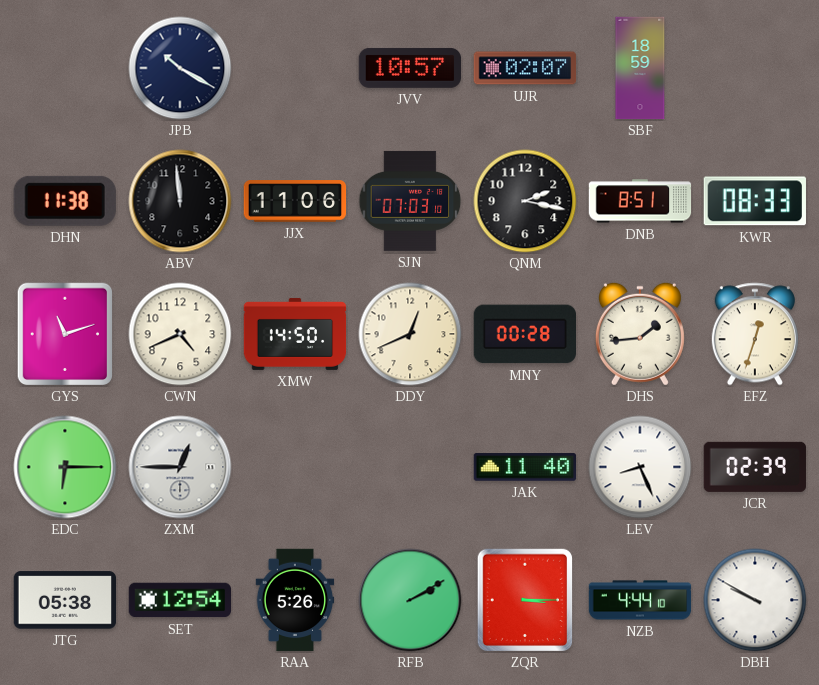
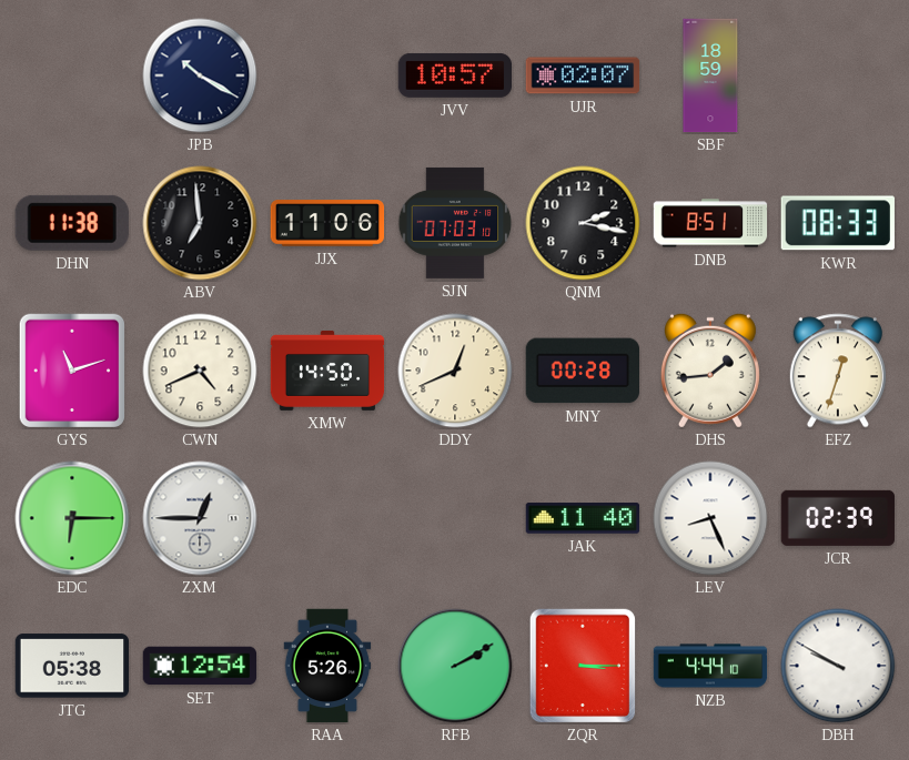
ABV: 11:59 -> 6:59
